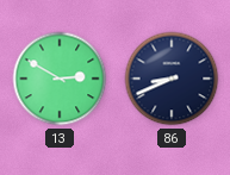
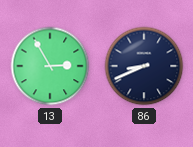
13: 2:50 -> 2:55
